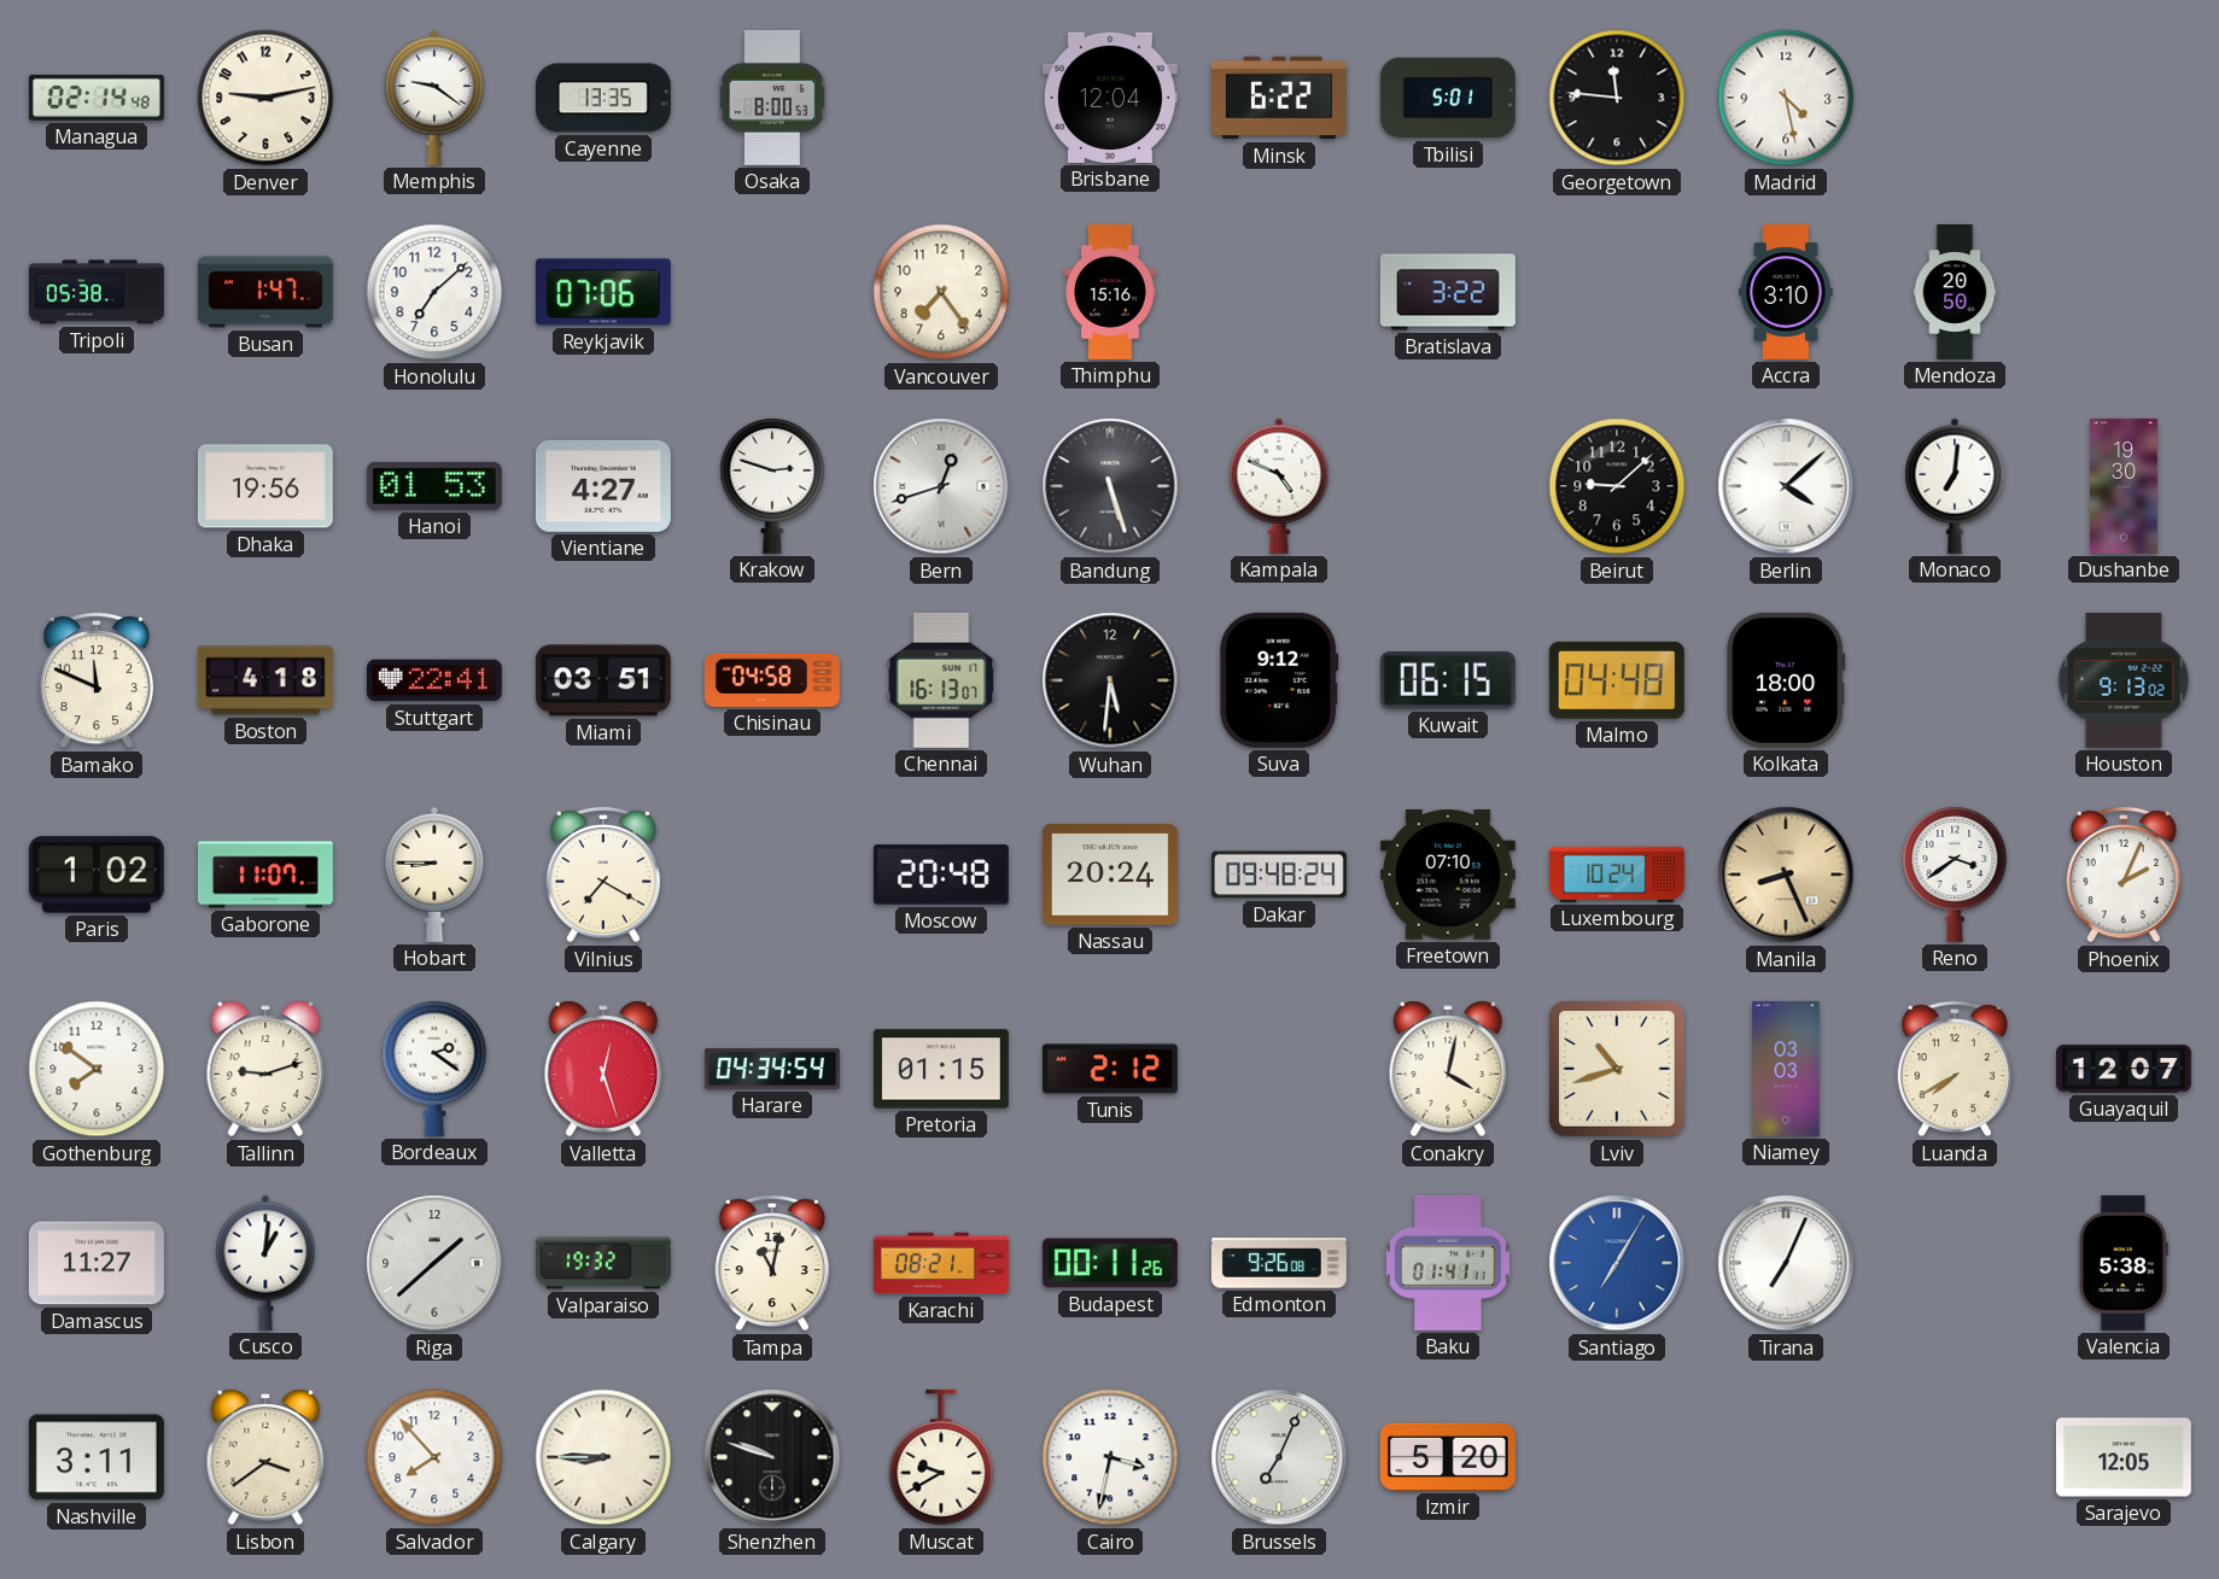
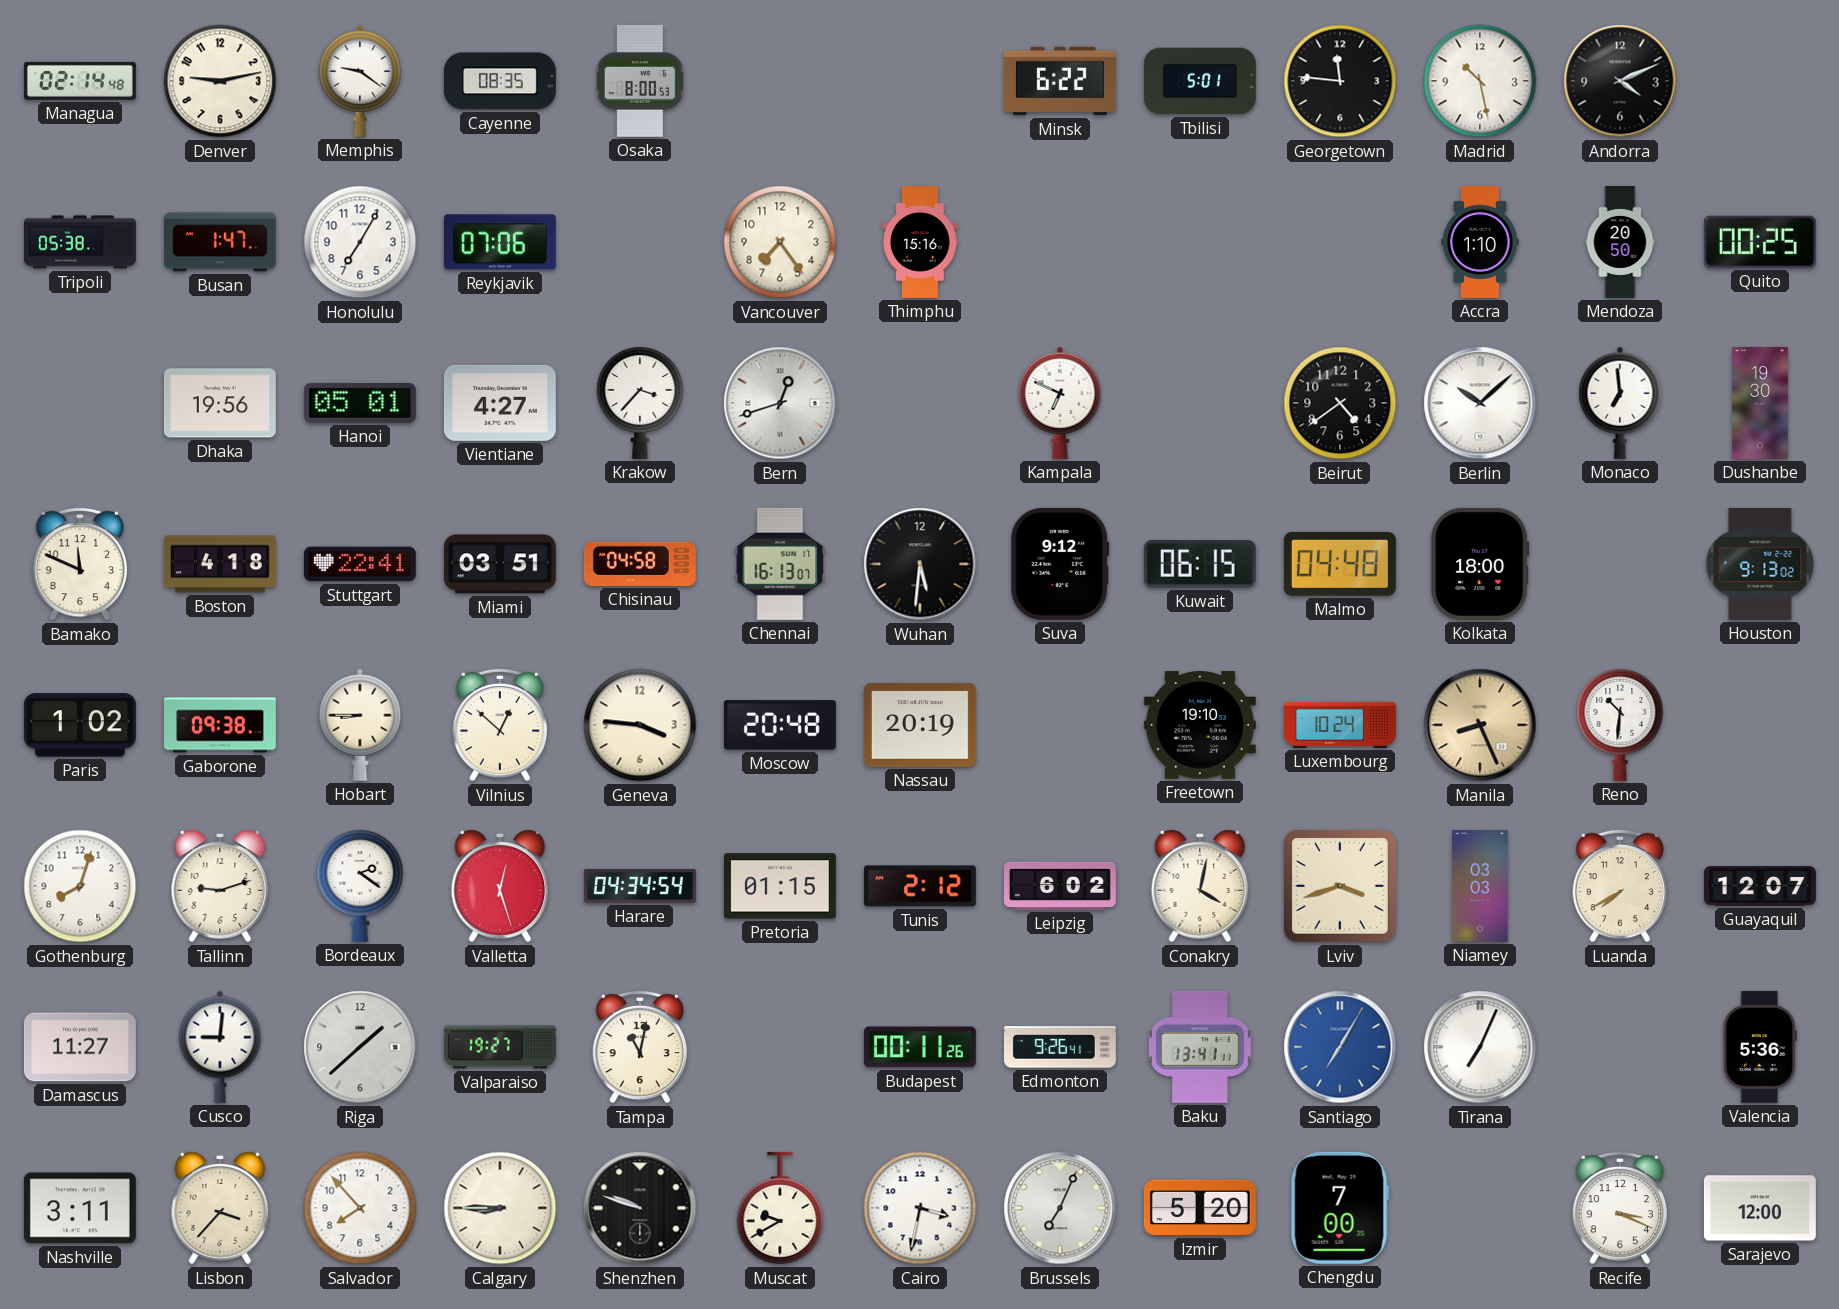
Cayenne: 13:35 -> 08:35
Brisbane: 12:04 -> none
Madrid: 4:28 -> 10:28
Andorra: none -> 4:11
Honolulu: 7:08 -> 7:05
Bratislava: 3:22 -> none
Accra: 3:10 -> 1:10
Quito: none -> 00:25
Hanoi: 01:53 -> 05:01
Krakow: 2:48 -> 3:37
Bandung: 5:27 -> none
Kampala: 4:49 -> 6:49
Beirut: 9:08 -> 4:39
Berlin: 4:08 -> 10:08
Monaco: 7:01 -> 6:59
Gaborone: 11:07 -> 09:38
Vilnius: 7:20 -> 12:52
Geneva: none -> 3:46
Nassau: 20:24 -> 20:19
Dakar: 09:48 -> none
Freetown: 07:10 -> 19:10
Reno: 3:39 -> 10:31
Phoenix: 2:04 -> none
Gothenburg: 7:51 -> 8:03
Leipzig: none -> 6:02
Lviv: 10:42 -> 3:42
Cusco: 1:01 -> 9:01
Valparaiso: 19:32 -> 19:27
Karachi: 08:21 -> none
Edmonton: 9:26:08 -> 9:26:41
Baku: 01:41 -> 13:41
Valencia: 5:38 -> 5:36
Lisbon: 3:39 -> 3:37
Chengdu: none -> 7:00
Recife: none -> 3:19
Sarajevo: 12:05 -> 12:00
